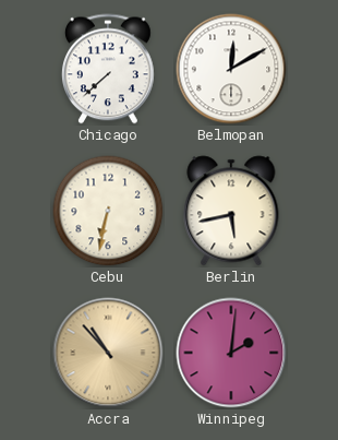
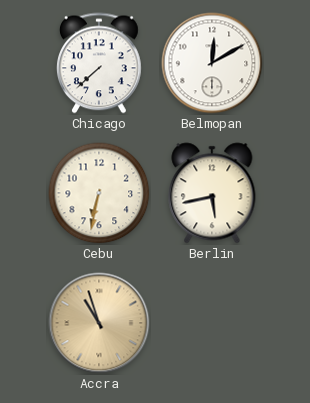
Accra: 10:53 -> 10:57
Winnipeg: 2:01 -> none
